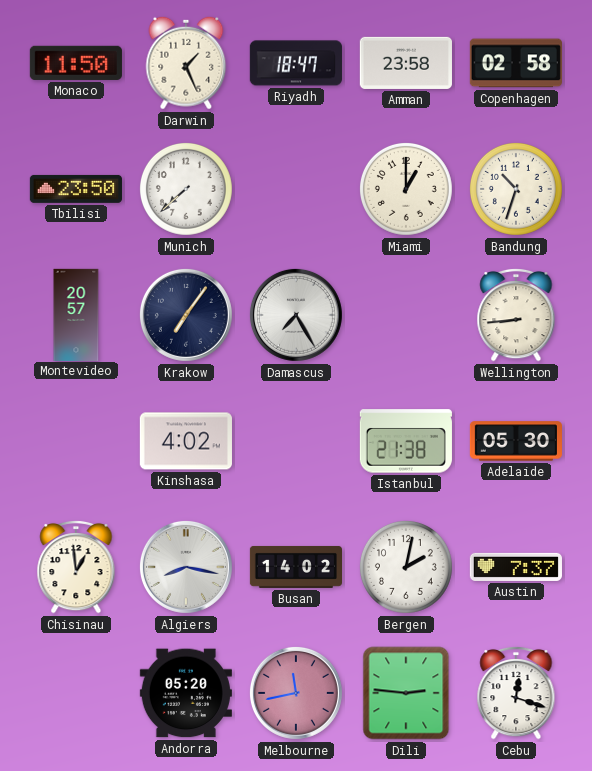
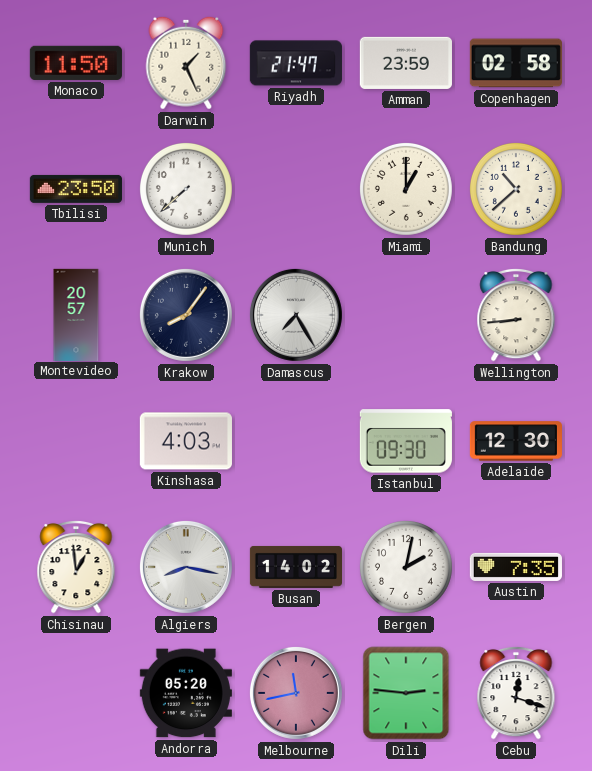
Riyadh: 18:47 -> 21:47
Amman: 23:58 -> 23:59
Bandung: 10:33 -> 10:38
Krakow: 7:06 -> 8:06
Kinshasa: 4:02 -> 4:03
Istanbul: 21:38 -> 09:30
Adelaide: 05:30 -> 12:30
Austin: 7:37 -> 7:35
